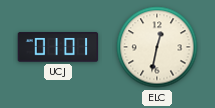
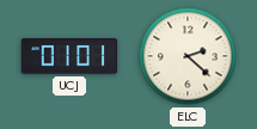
ELC: 12:32 -> 2:22
